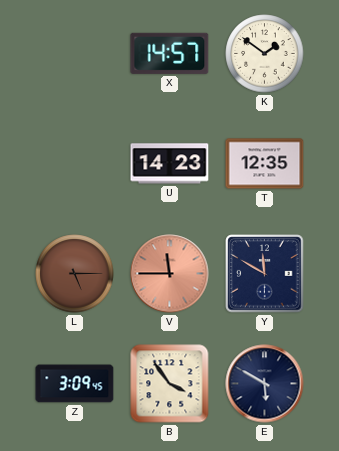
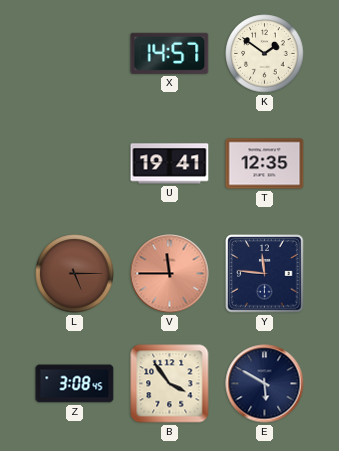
U: 14:23 -> 19:41
Y: 11:50 -> 11:46
Z: 3:09 -> 3:08
